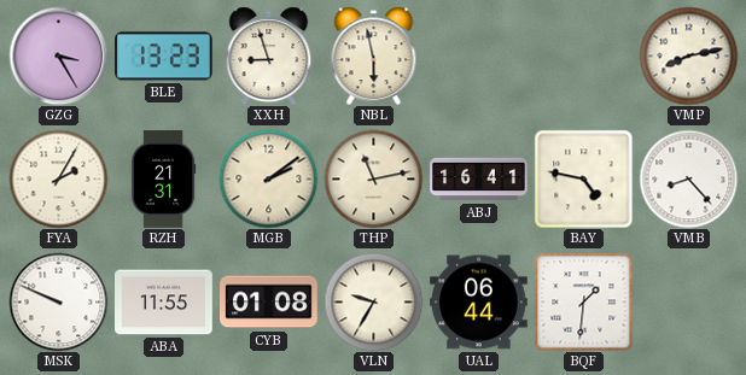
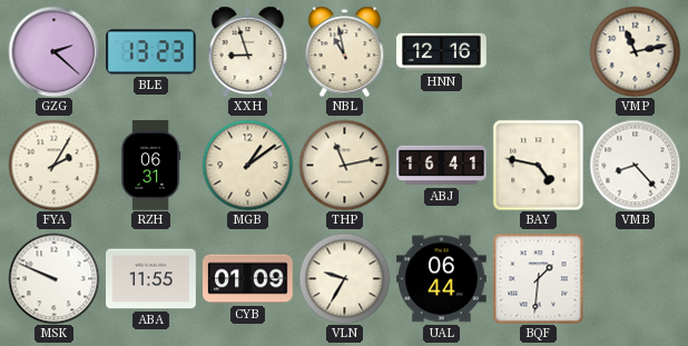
GZG: 3:25 -> 2:22
NBL: 5:58 -> 10:58
HNN: none -> 12:16
VMP: 8:13 -> 11:13
RZH: 21:31 -> 06:31
MGB: 2:09 -> 1:09
CYB: 01:08 -> 01:09
